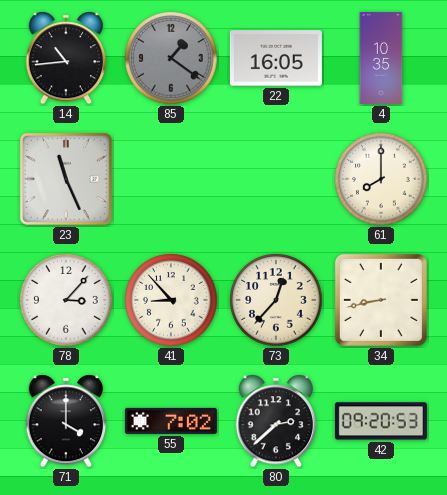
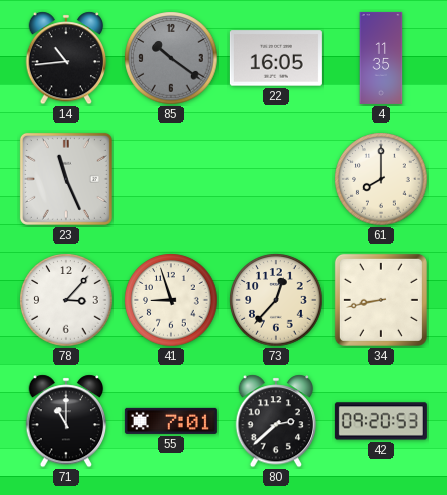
85: 1:21 -> 10:21
4: 10:35 -> 11:35
41: 8:53 -> 8:57
71: 4:00 -> 11:00
55: 7:02 -> 7:01
